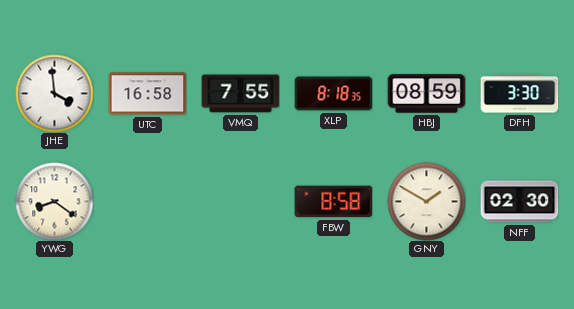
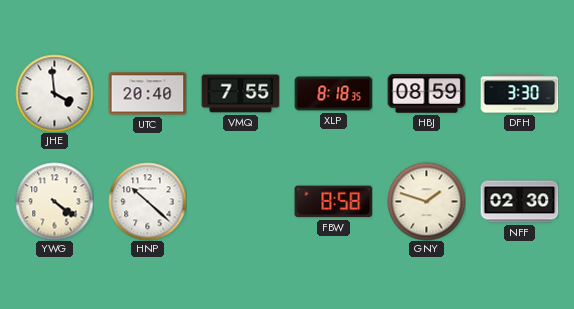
UTC: 16:58 -> 20:40
YWG: 8:21 -> 4:21
HNP: none -> 10:22
GNY: 1:50 -> 1:48
